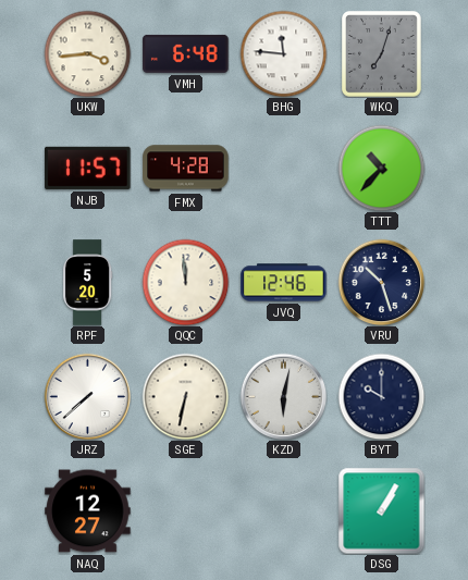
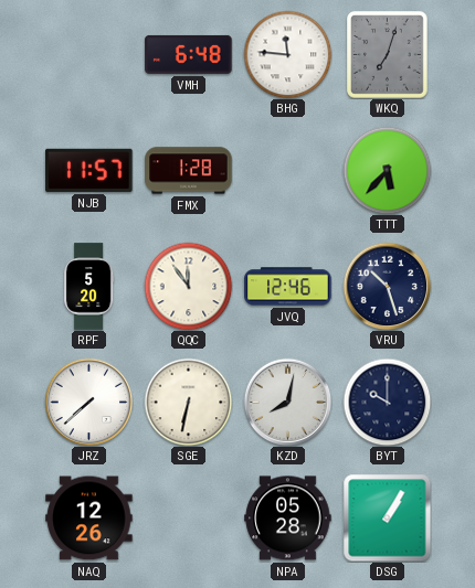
UKW: 3:44 -> none
FMX: 4:28 -> 1:28
TTT: 10:37 -> 5:37
QQC: 11:59 -> 11:54
KZD: 6:02 -> 8:02
NAQ: 12:27 -> 12:26
NPA: none -> 05:28
